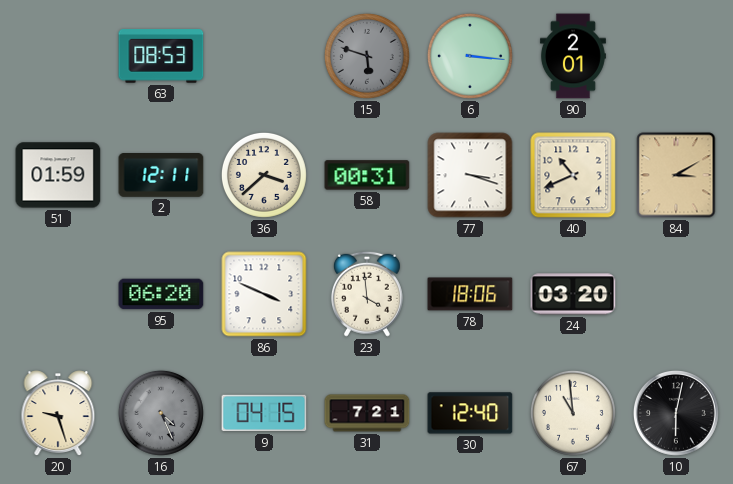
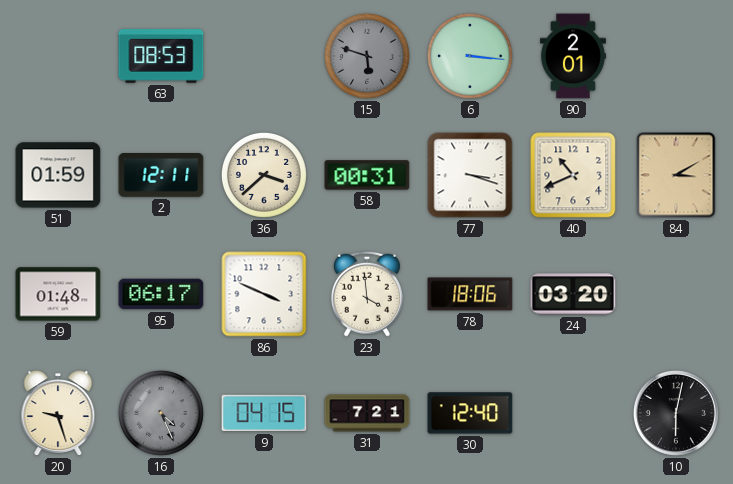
59: none -> 01:48
95: 06:20 -> 06:17
67: 10:59 -> none
